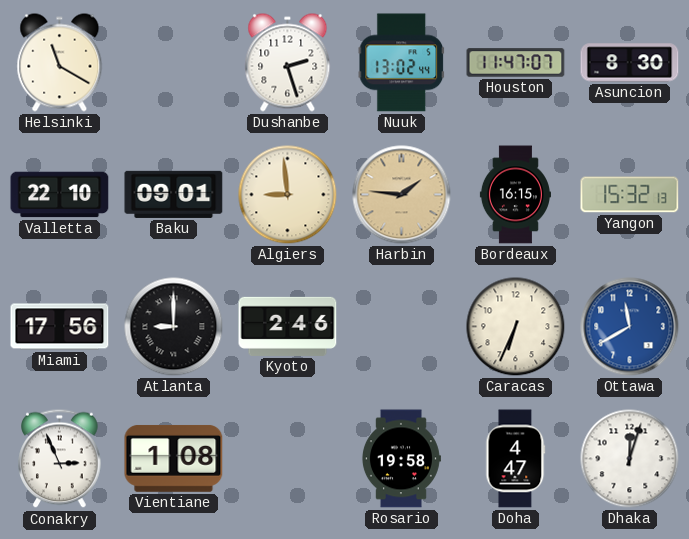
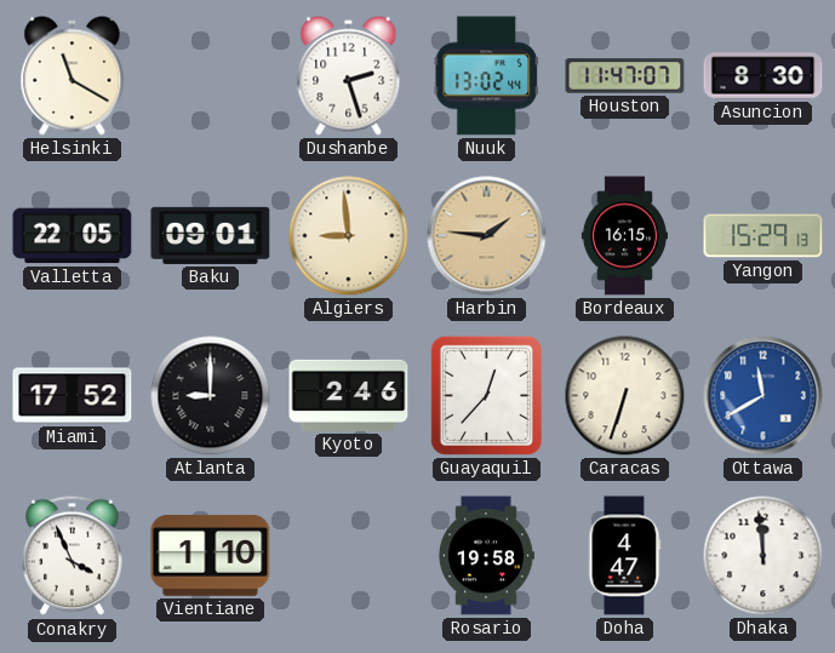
Valletta: 22:10 -> 22:05
Yangon: 15:32 -> 15:29
Miami: 17:56 -> 17:52
Guayaquil: none -> 12:37
Caracas: 6:34 -> 6:33
Conakry: 2:56 -> 3:56
Vientiane: 1:08 -> 1:10
Dhaka: 12:03 -> 11:59
